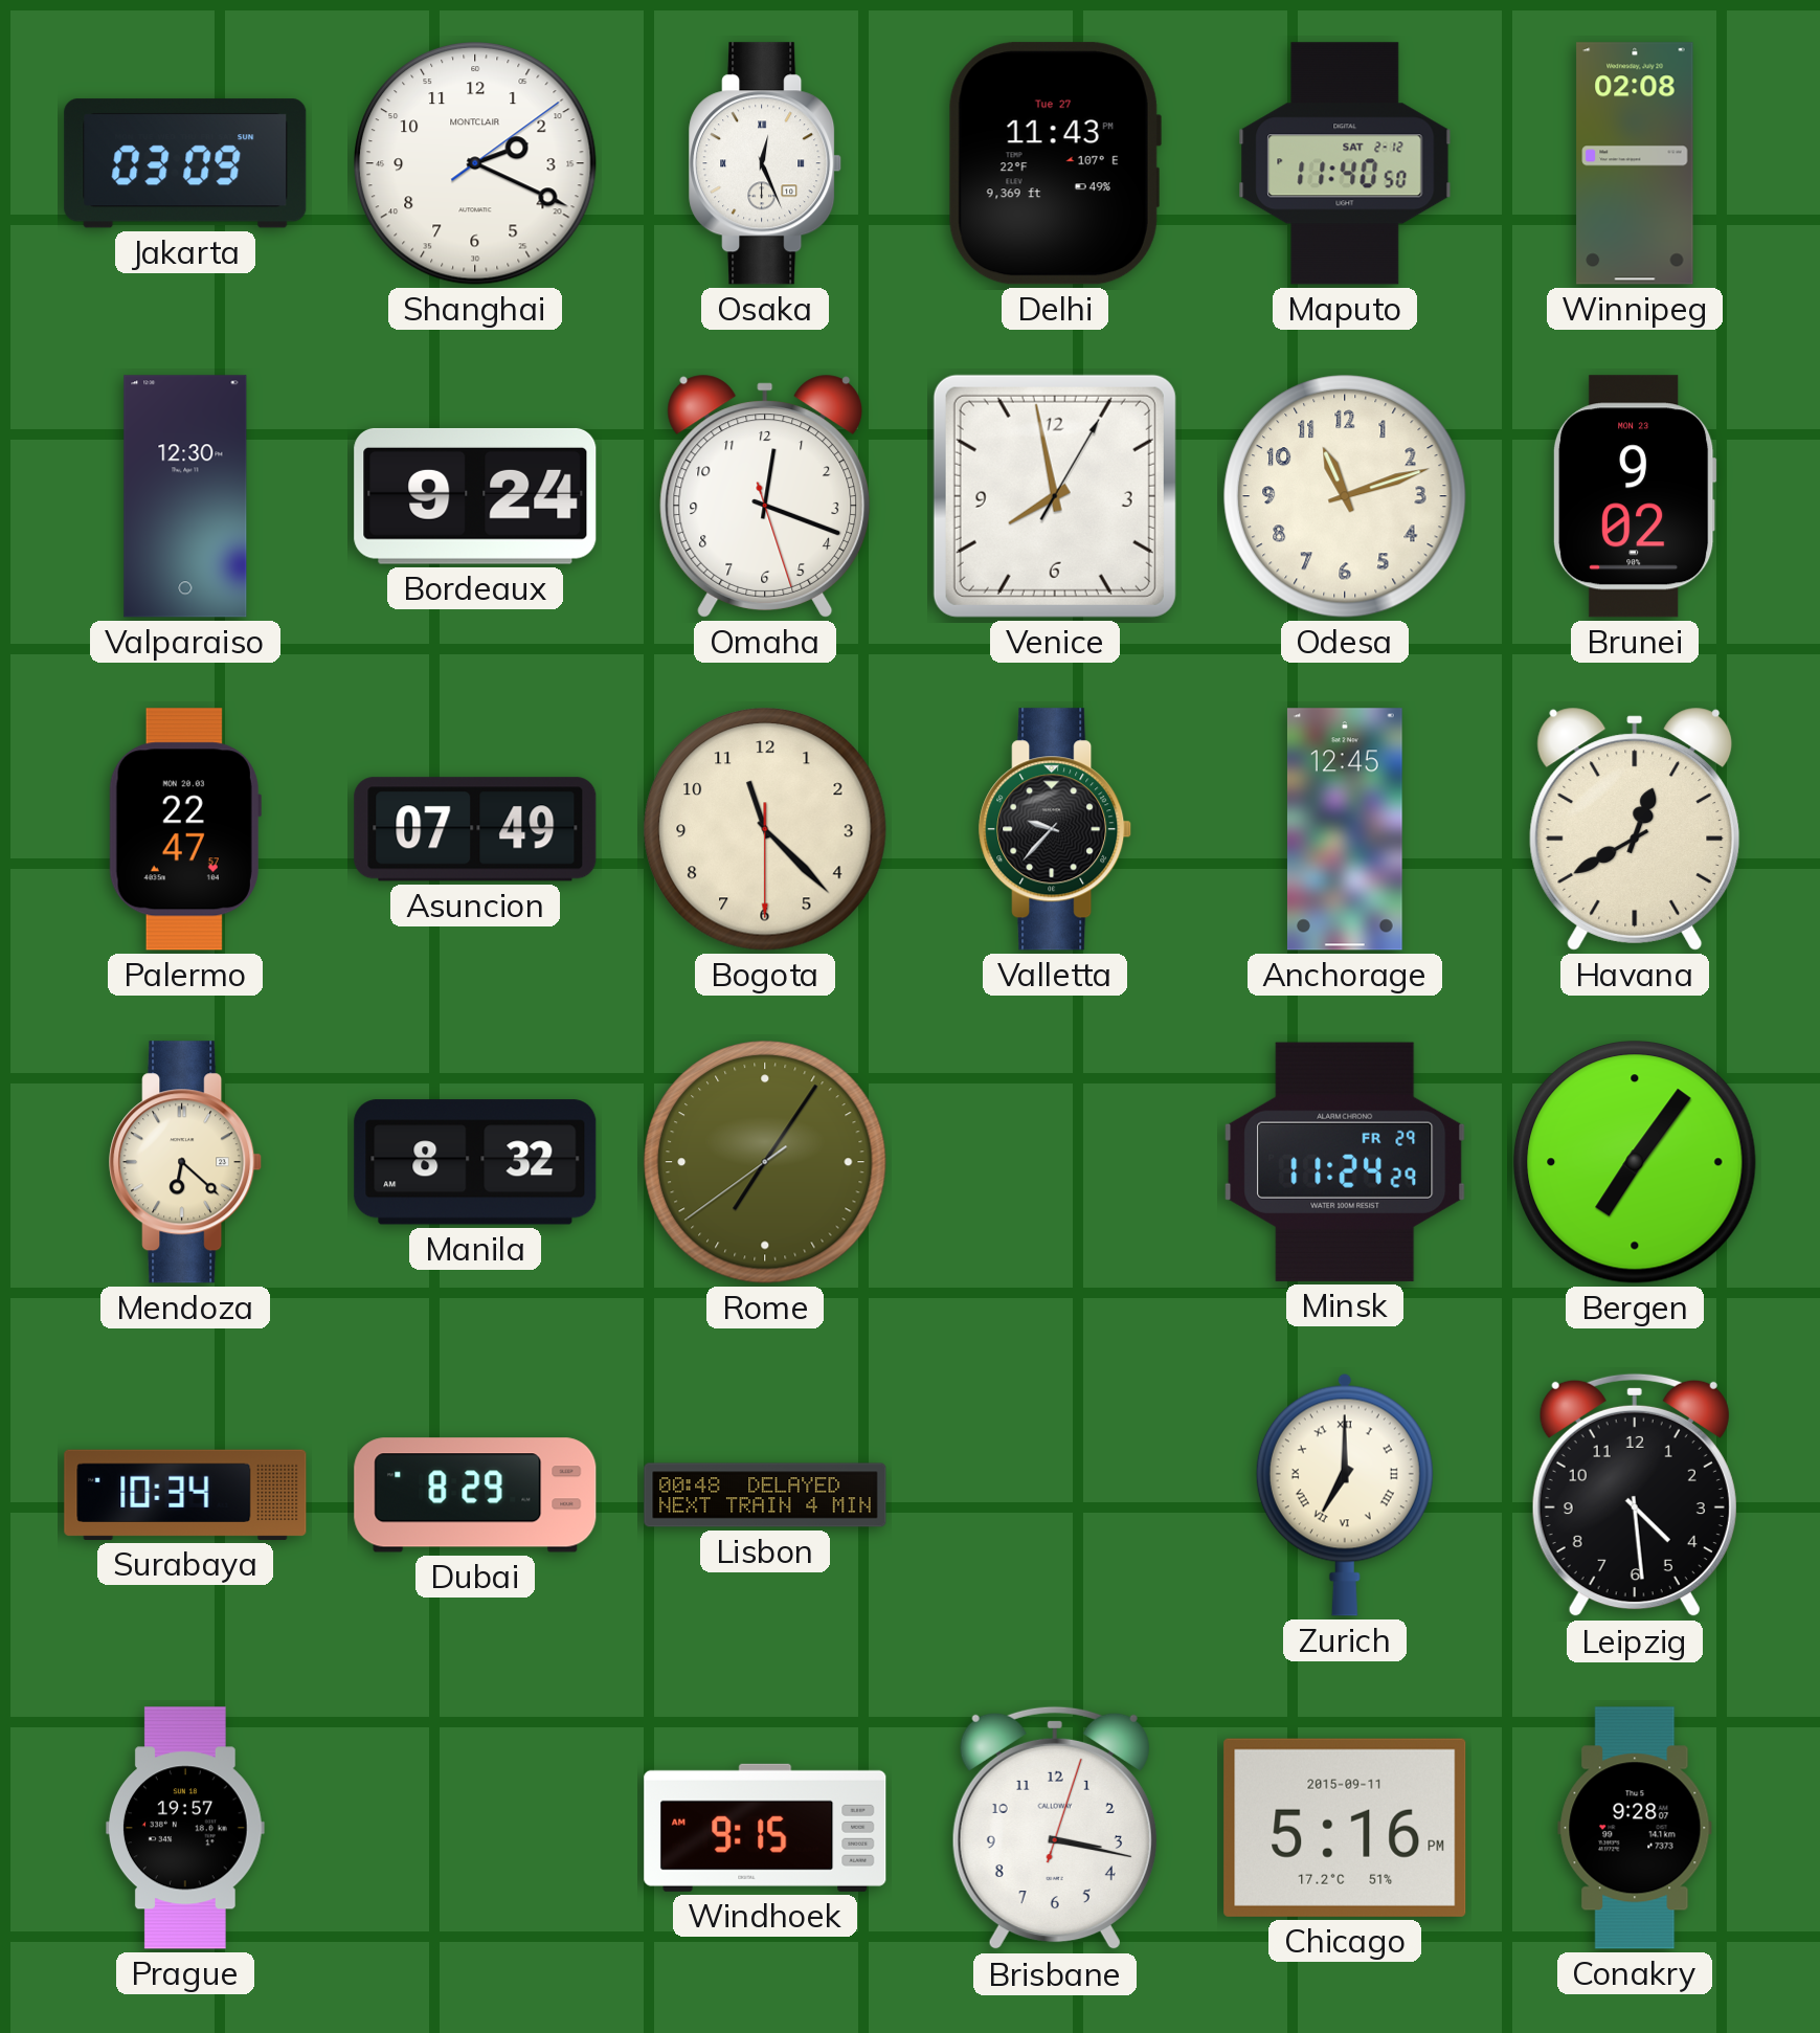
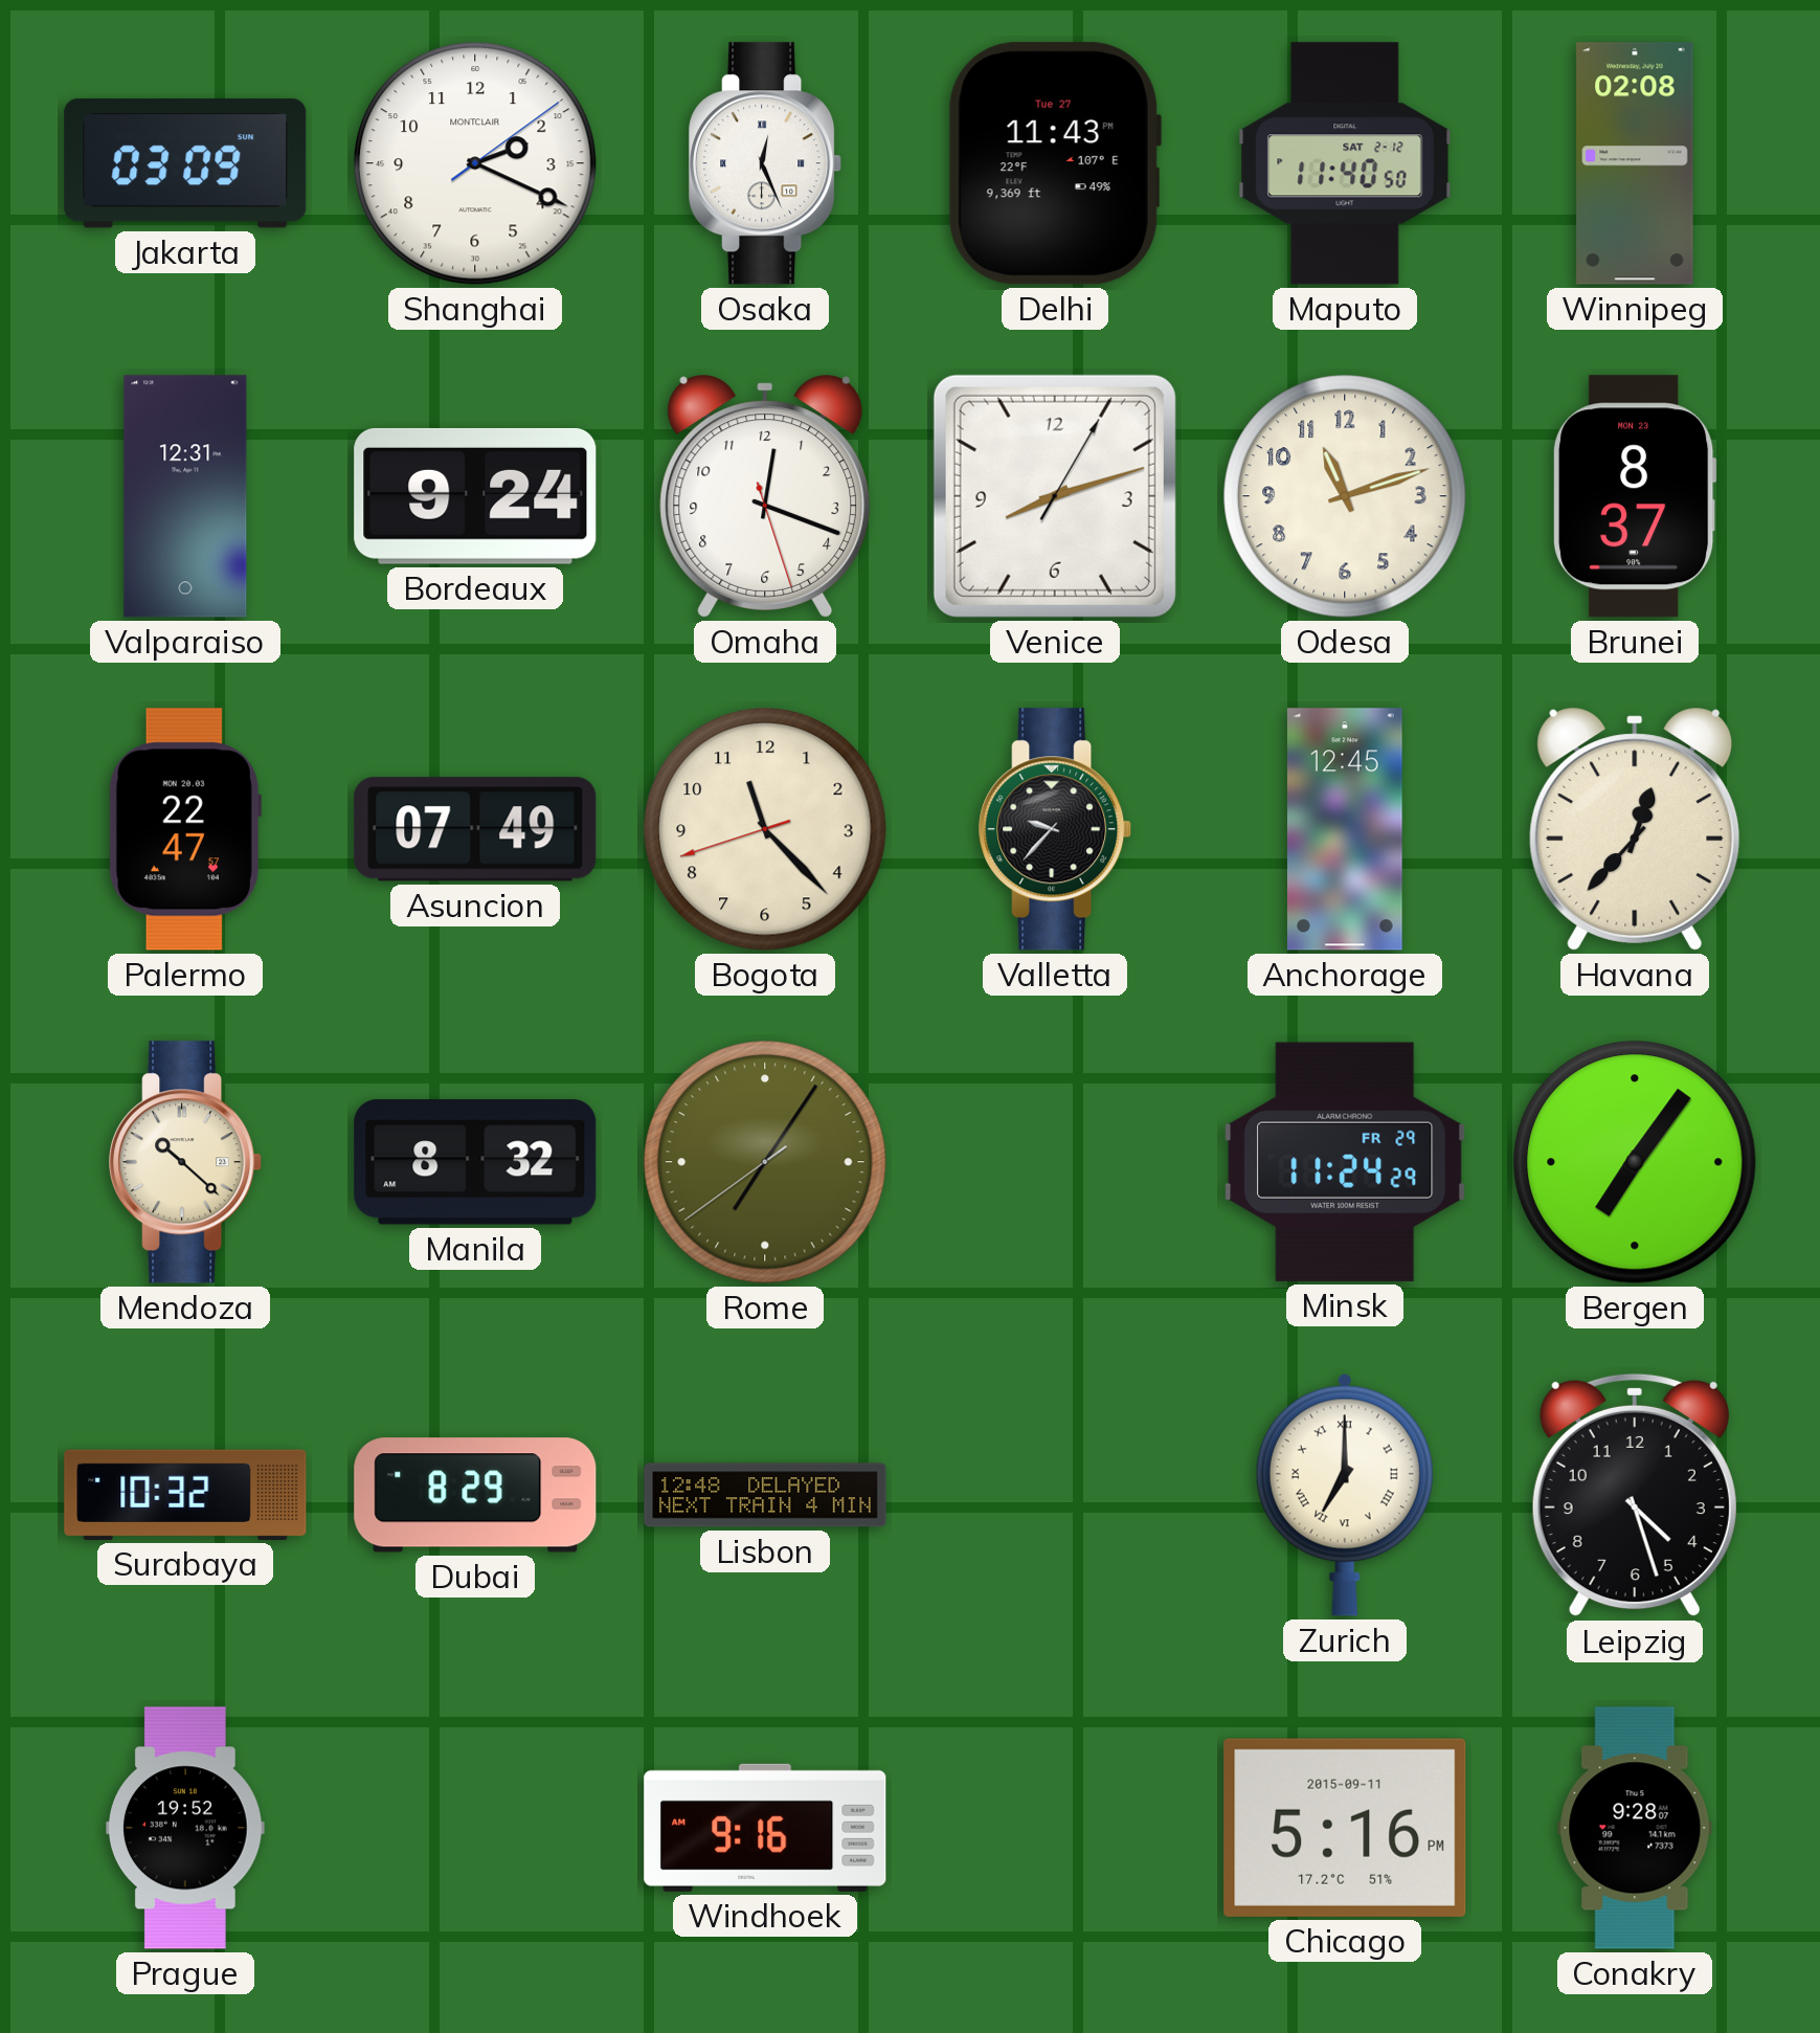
Valparaiso: 12:30 -> 12:31
Venice: 7:58 -> 8:12
Brunei: 9:02 -> 8:37
Bogota: 11:22:30 -> 11:22:42
Havana: 12:40 -> 12:37
Mendoza: 6:22 -> 10:22
Surabaya: 10:34 -> 10:32
Lisbon: 00:48 -> 12:48
Leipzig: 4:29 -> 4:27
Prague: 19:57 -> 19:52
Windhoek: 9:15 -> 9:16
Brisbane: 3:17 -> none
